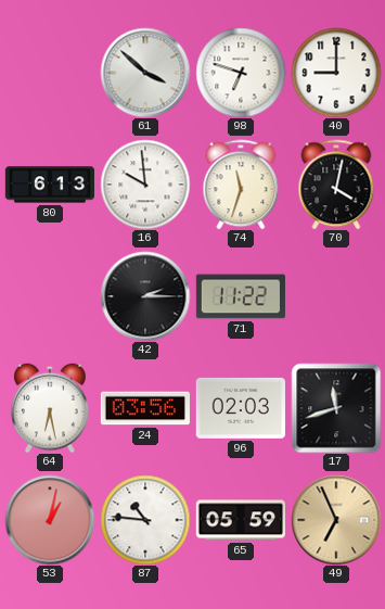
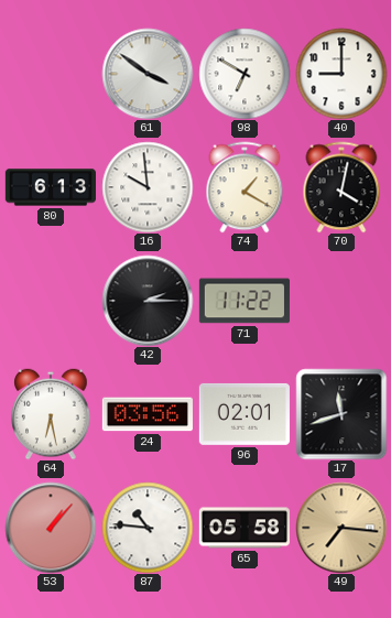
61: 3:52 -> 3:51
98: 6:48 -> 6:50
74: 11:33 -> 1:20
96: 02:03 -> 02:01
53: 1:02 -> 1:07
65: 05:59 -> 05:58
49: 6:56 -> 7:16
